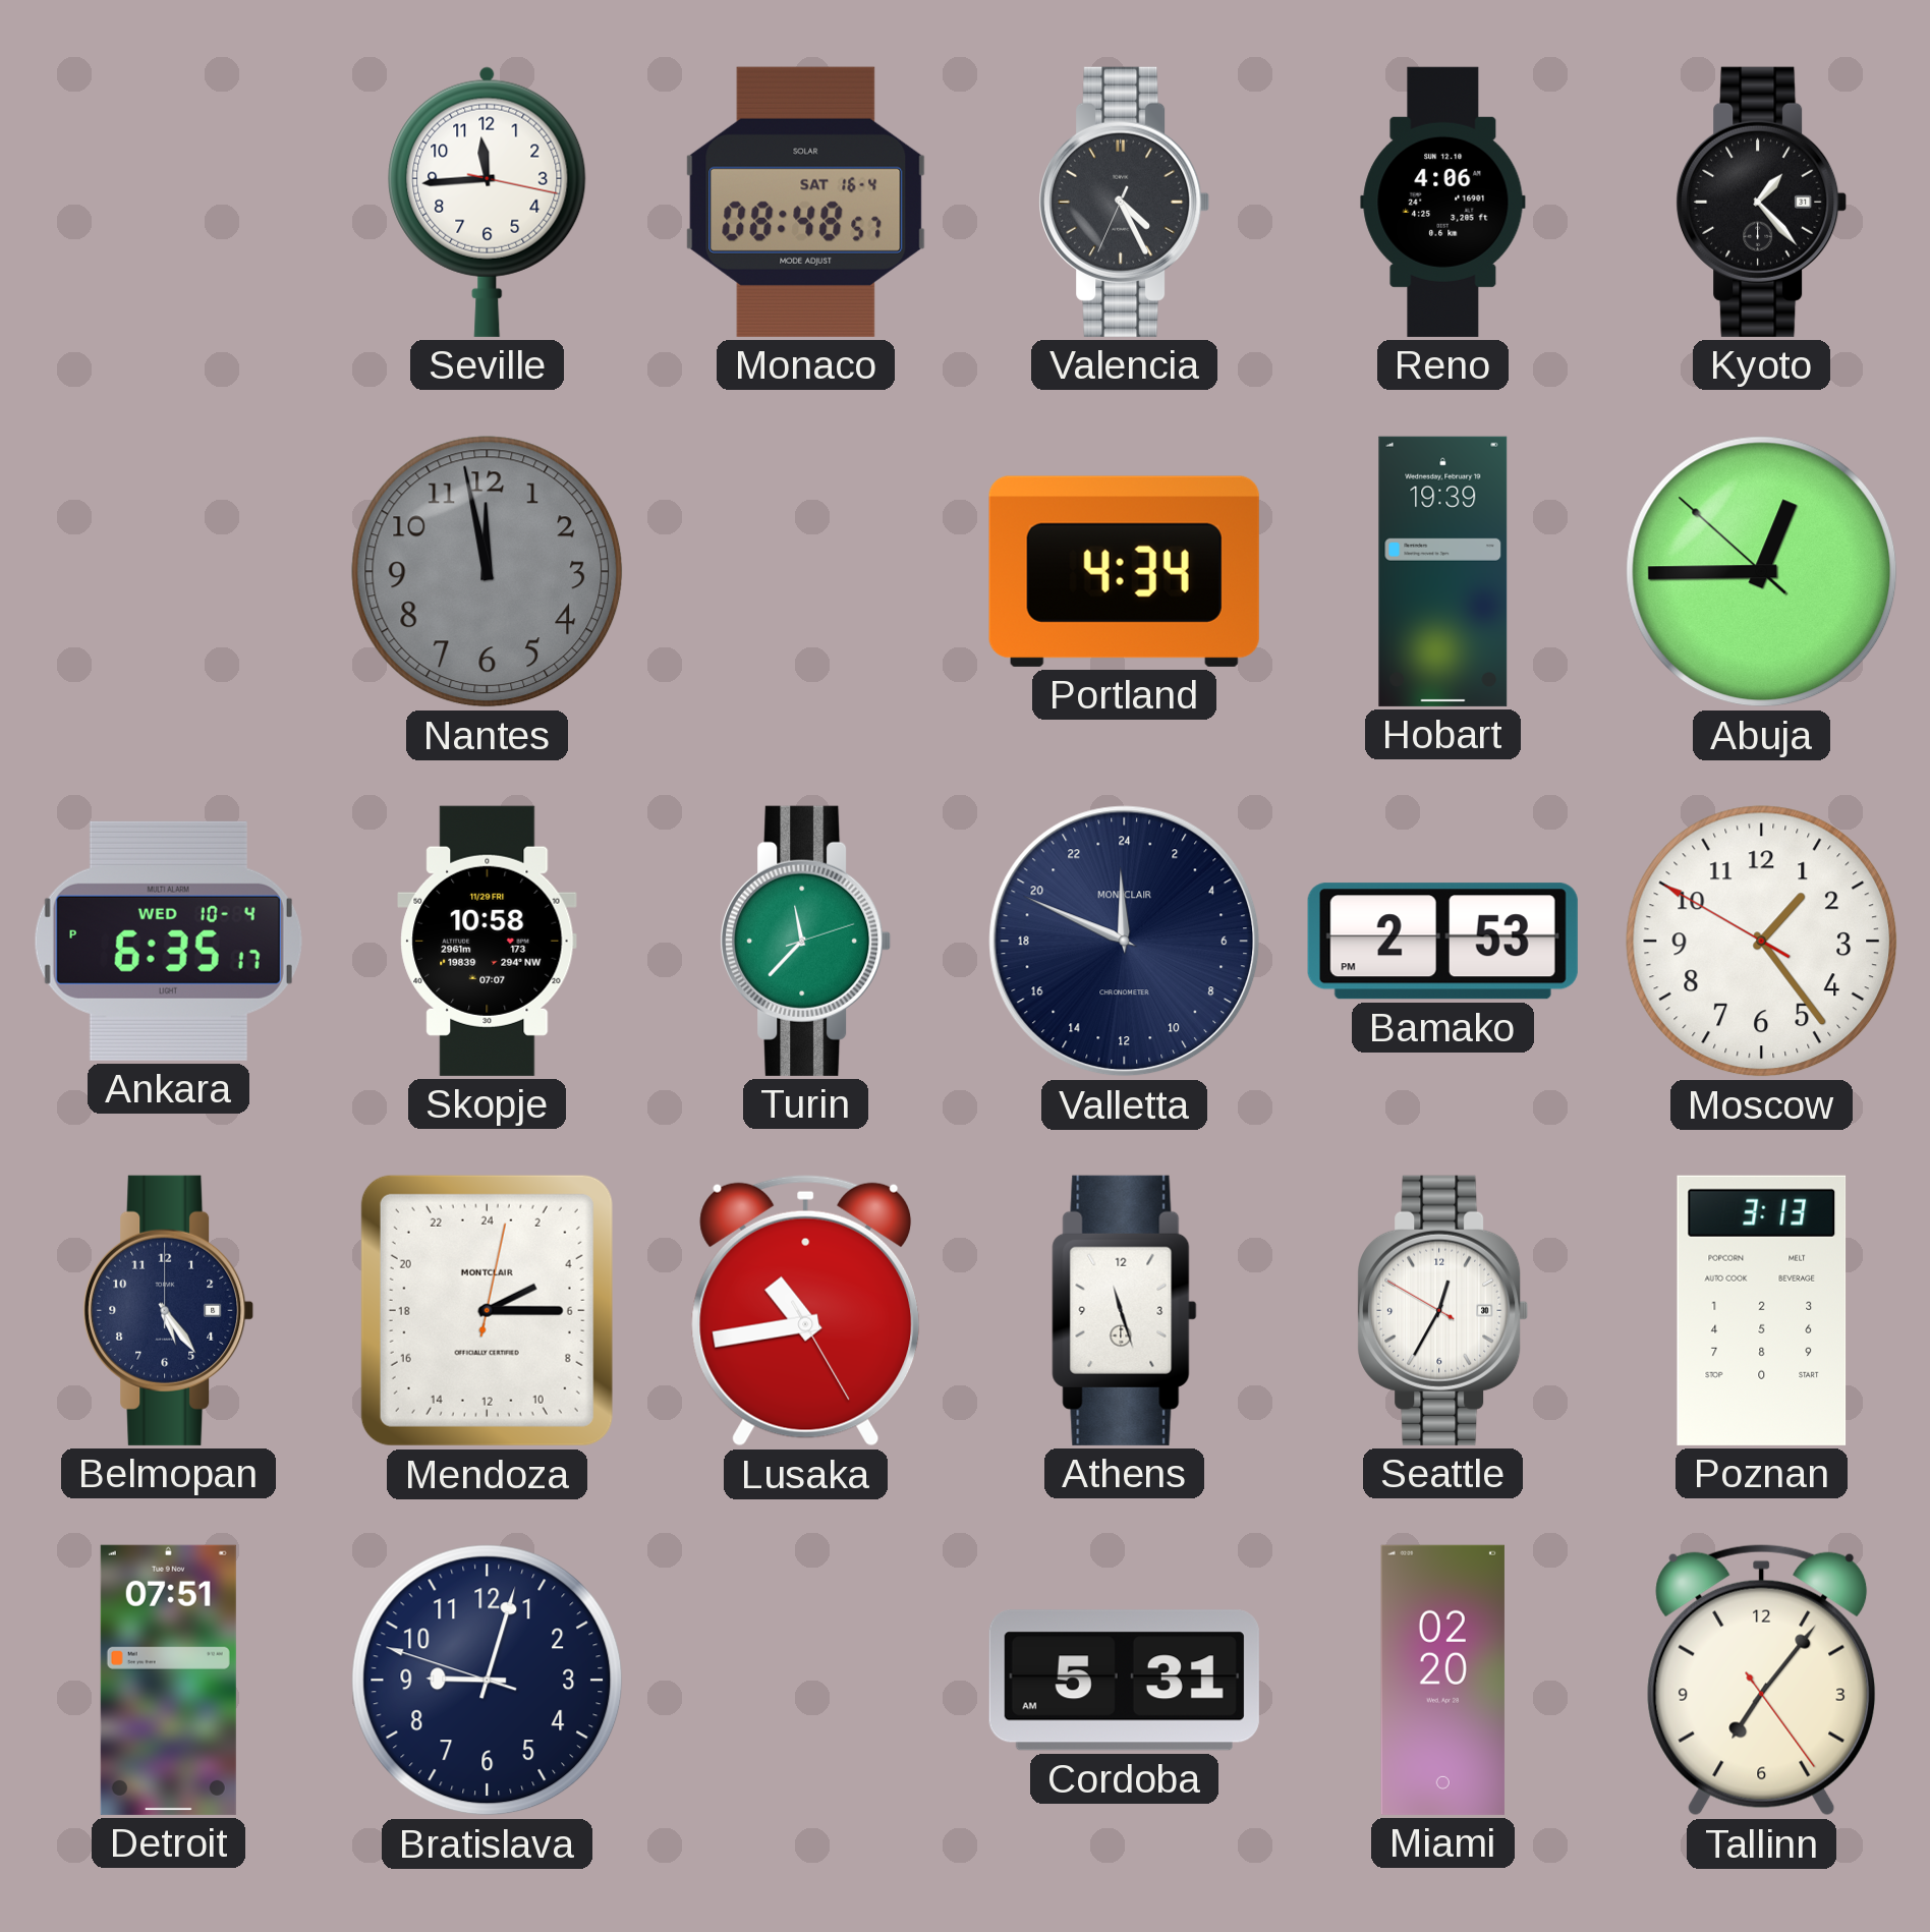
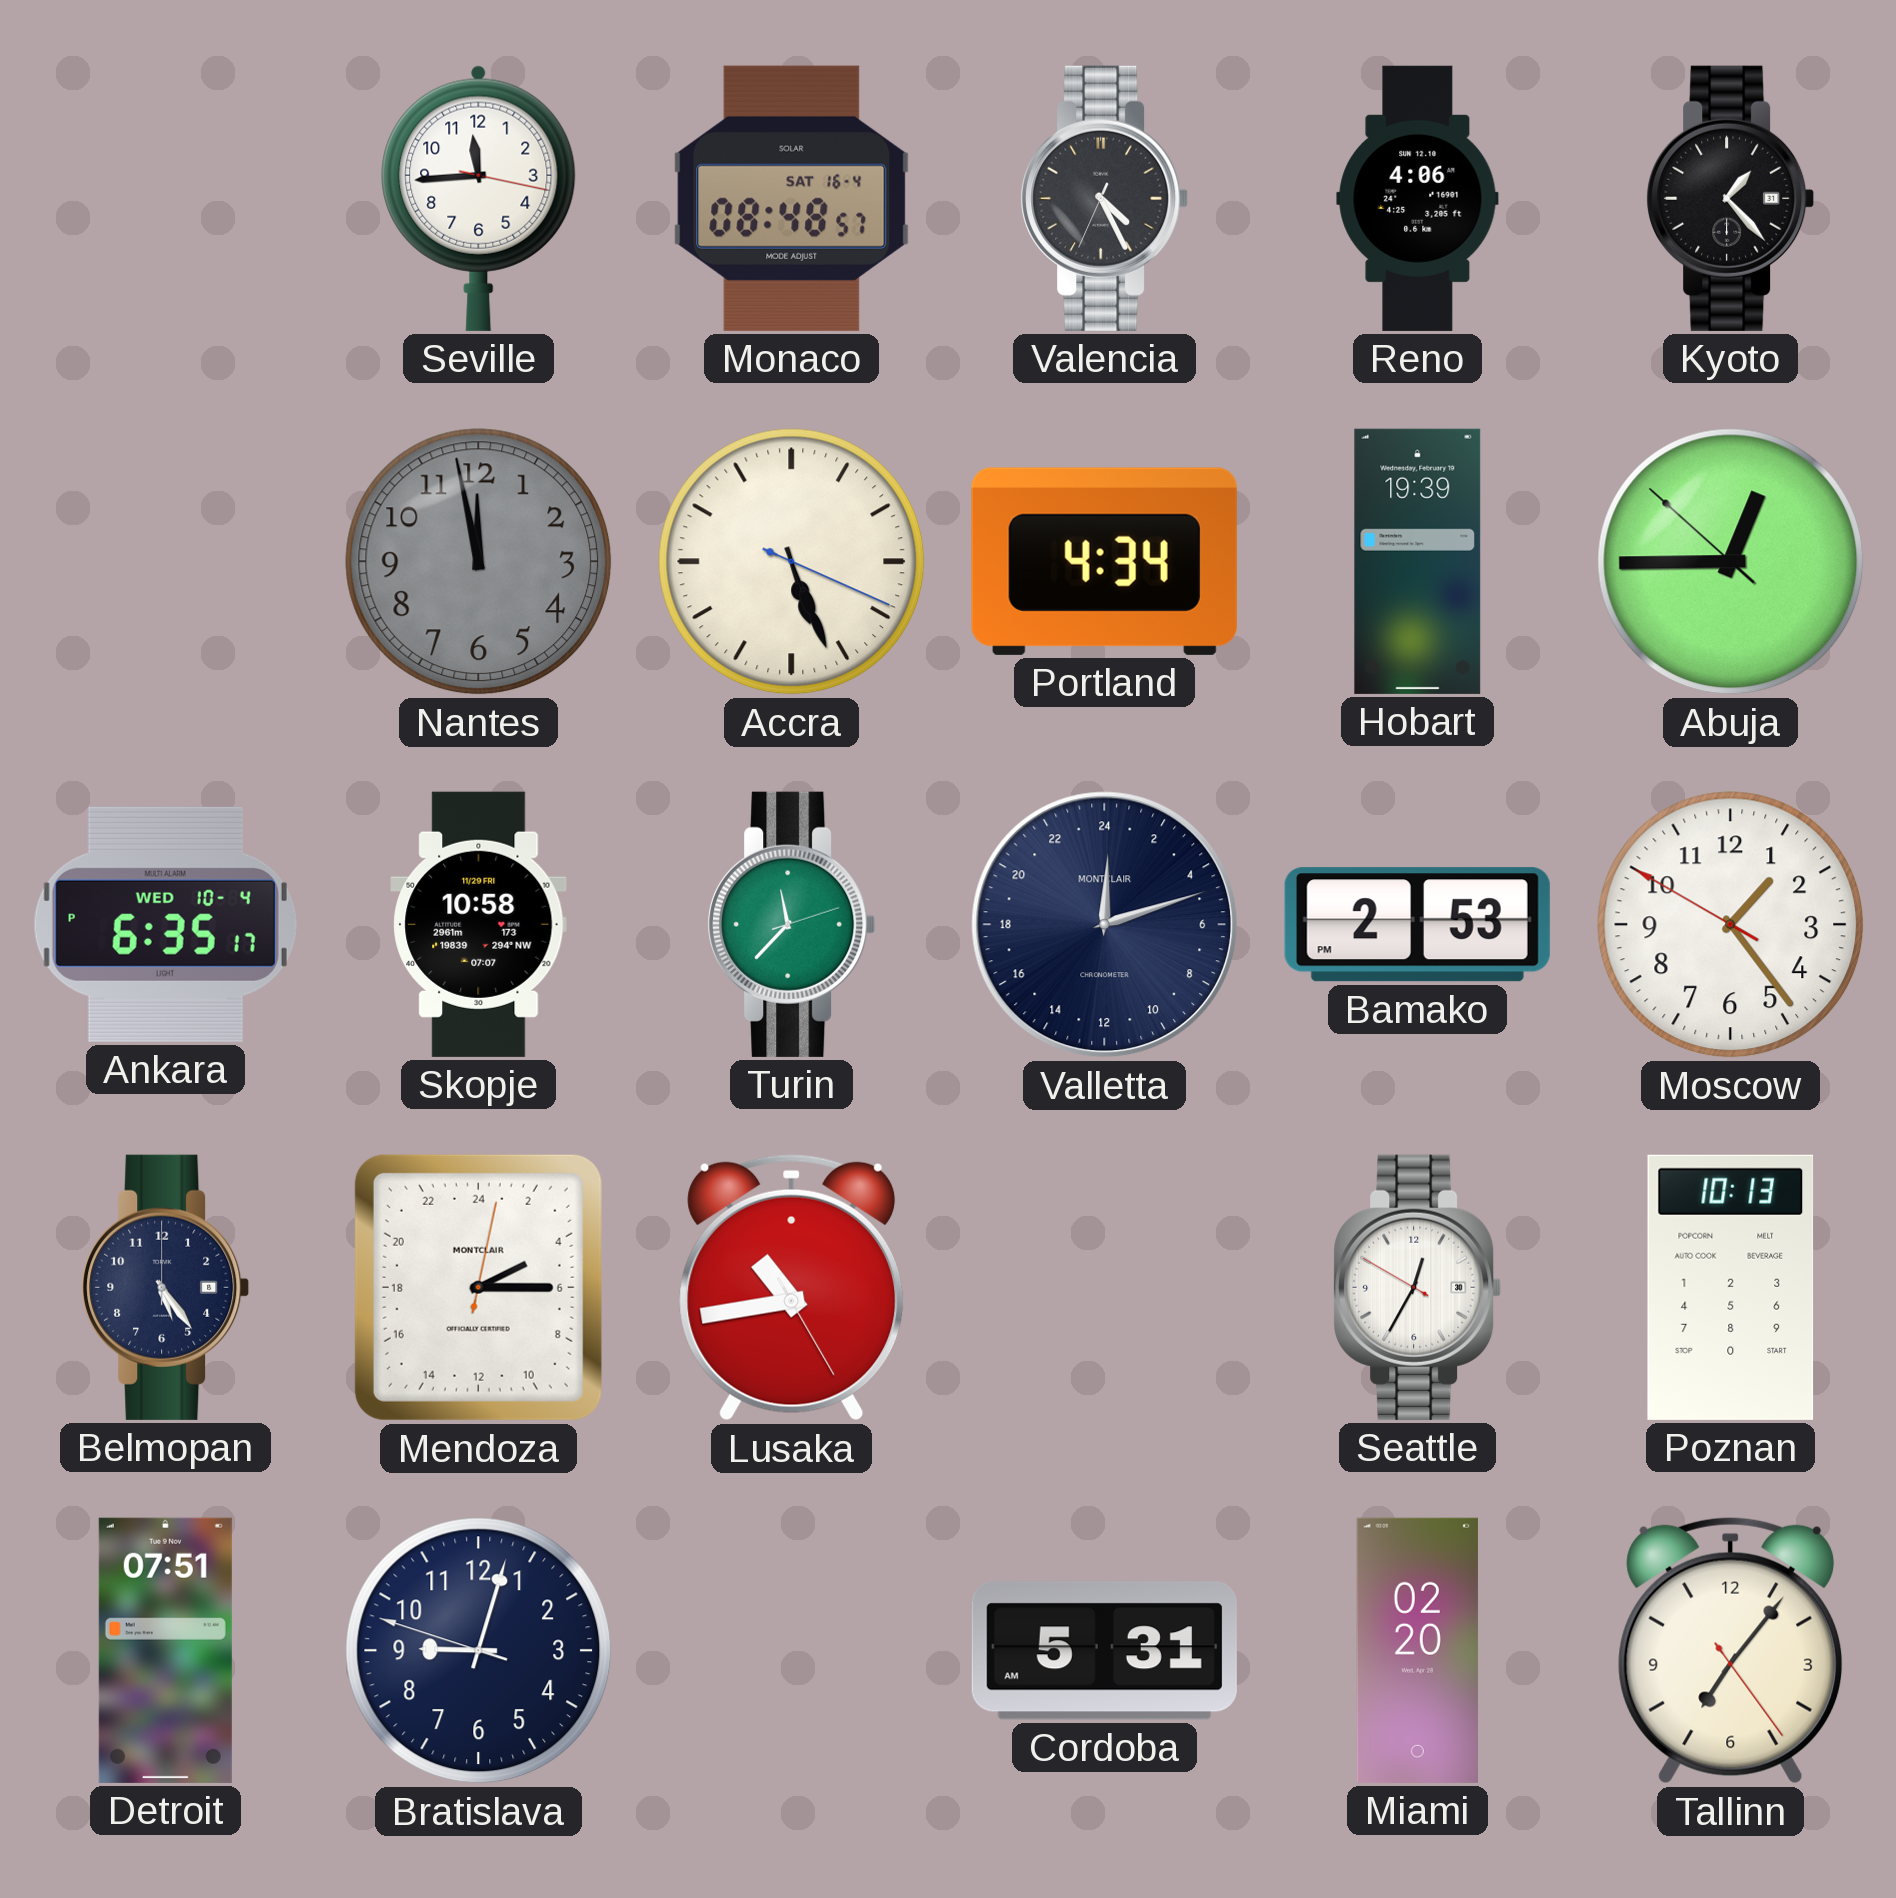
Accra: none -> 5:26
Valletta: 23:49 -> 0:12
Athens: 11:27 -> none
Poznan: 3:13 -> 10:13
